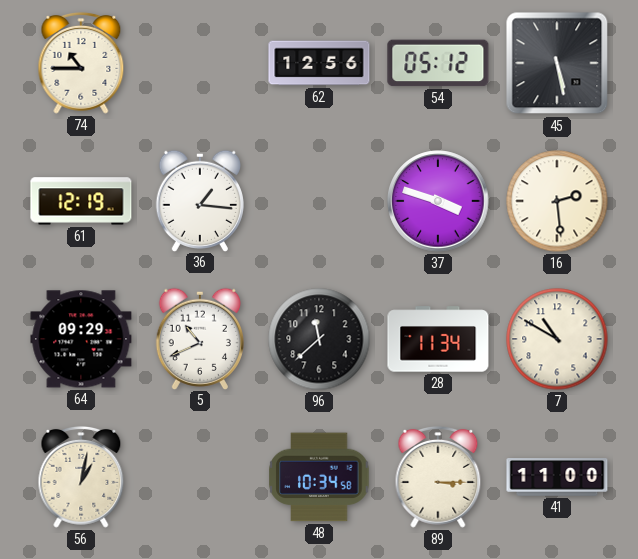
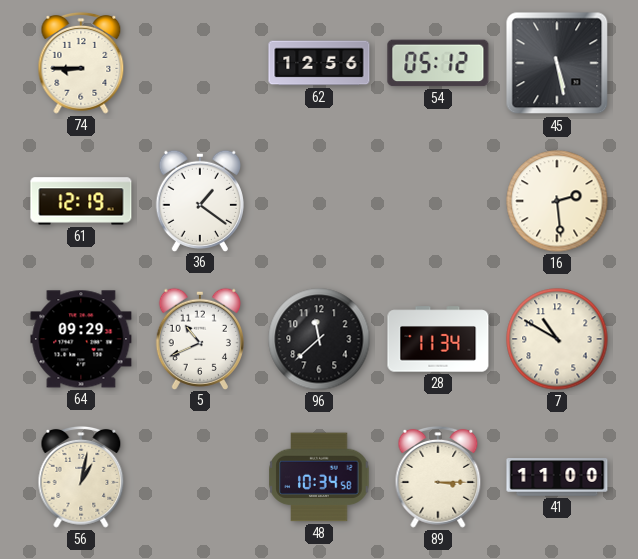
74: 10:45 -> 8:45
36: 1:16 -> 1:21
37: 3:48 -> none
